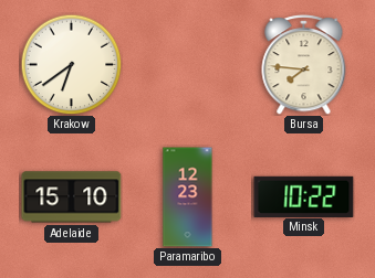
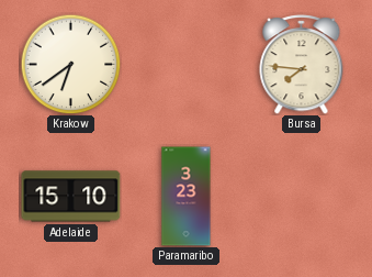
Paramaribo: 12:23 -> 3:23
Minsk: 10:22 -> none
